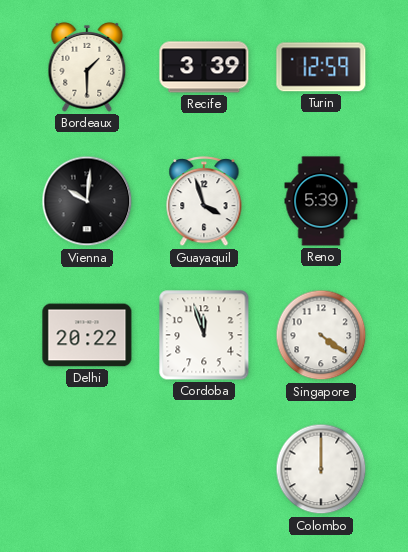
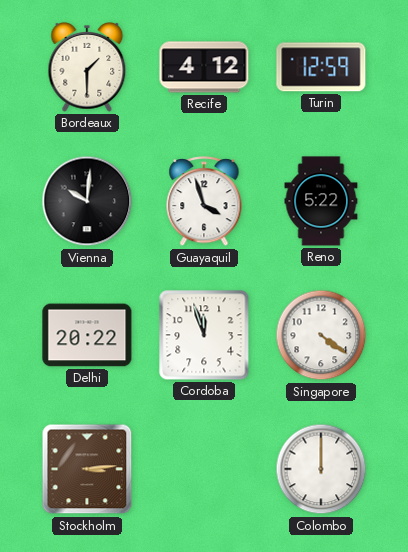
Recife: 3:39 -> 4:12
Reno: 5:39 -> 5:22
Stockholm: none -> 3:14
